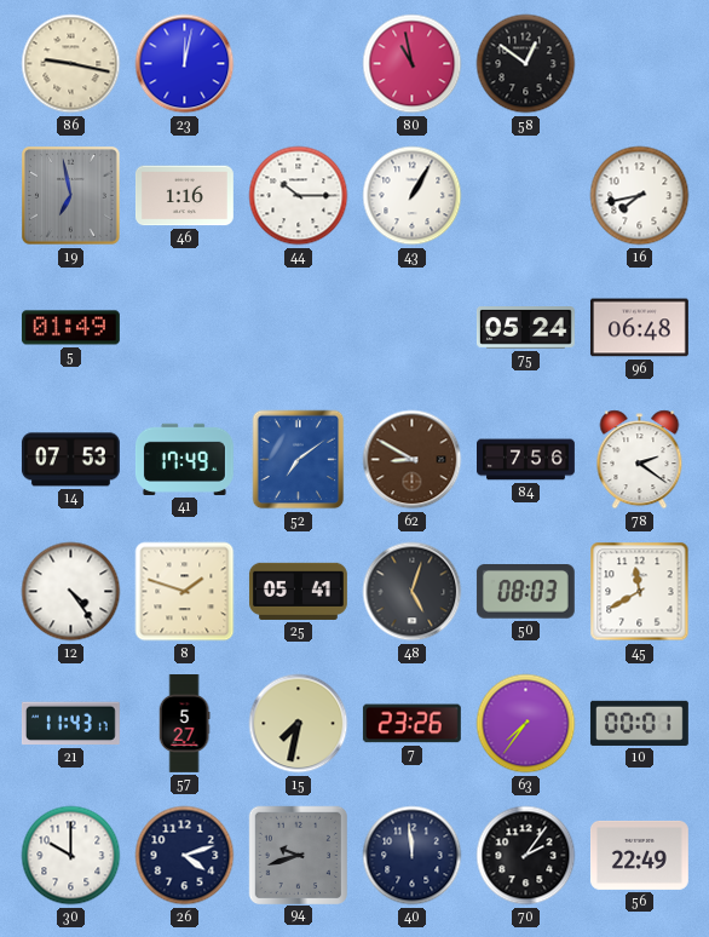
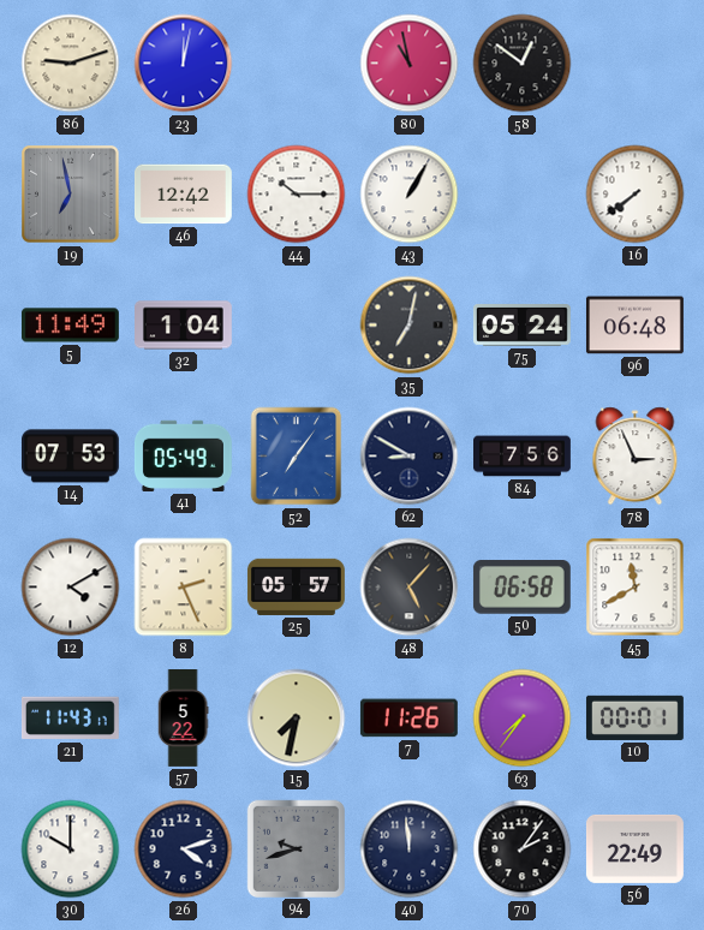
86: 9:17 -> 9:12
46: 1:16 -> 12:42
16: 7:43 -> 7:39
5: 01:49 -> 11:49
32: none -> 1:04
35: none -> 7:02
41: 17:49 -> 05:49
52: 7:09 -> 7:06
62 dial: brown -> navy
78: 2:21 -> 2:56
12: 4:24 -> 4:10
8: 1:48 -> 2:26
25: 05:41 -> 05:57
48: 5:03 -> 5:07
50: 08:03 -> 06:58
57: 5:27 -> 5:22
7: 23:26 -> 11:26
